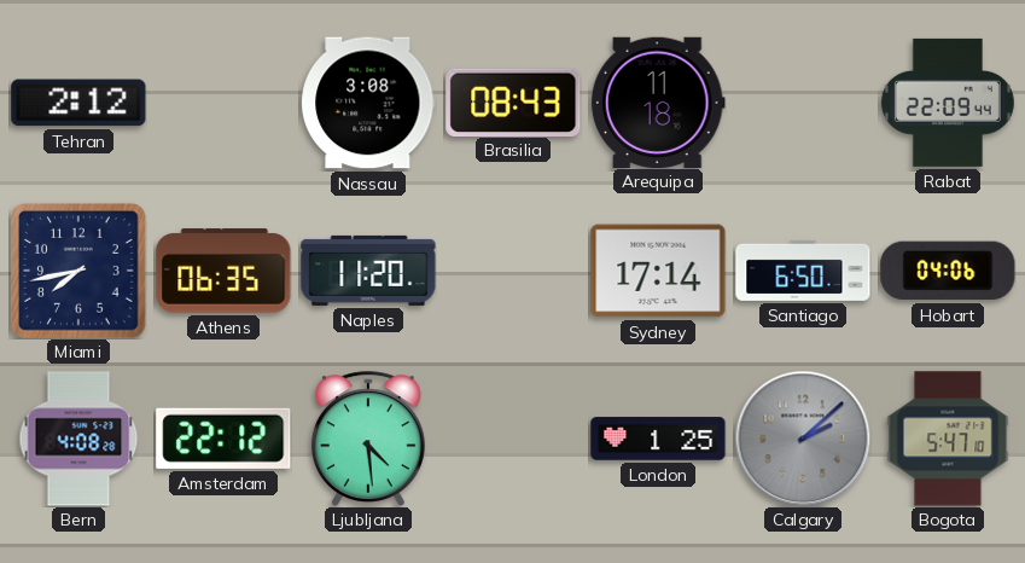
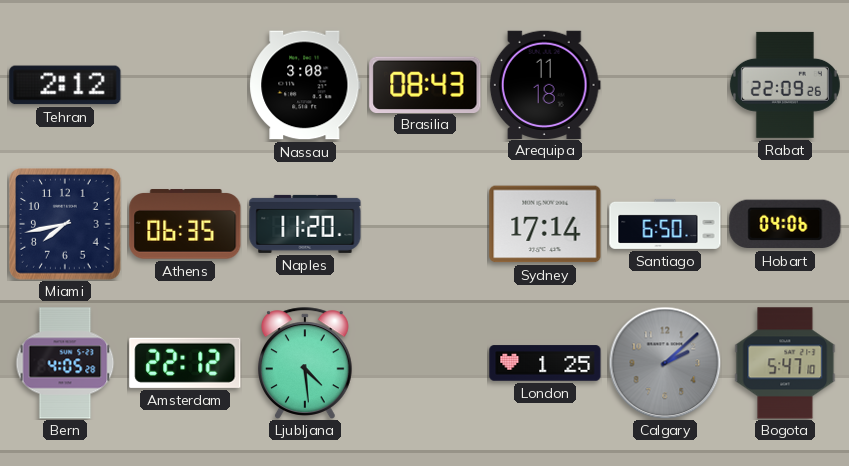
Rabat: 22:09:44 -> 22:09:26
Bern: 4:08 -> 4:05
